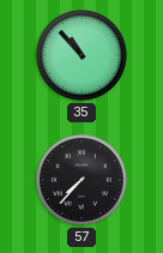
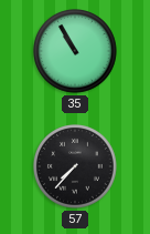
35: 10:53 -> 10:55
